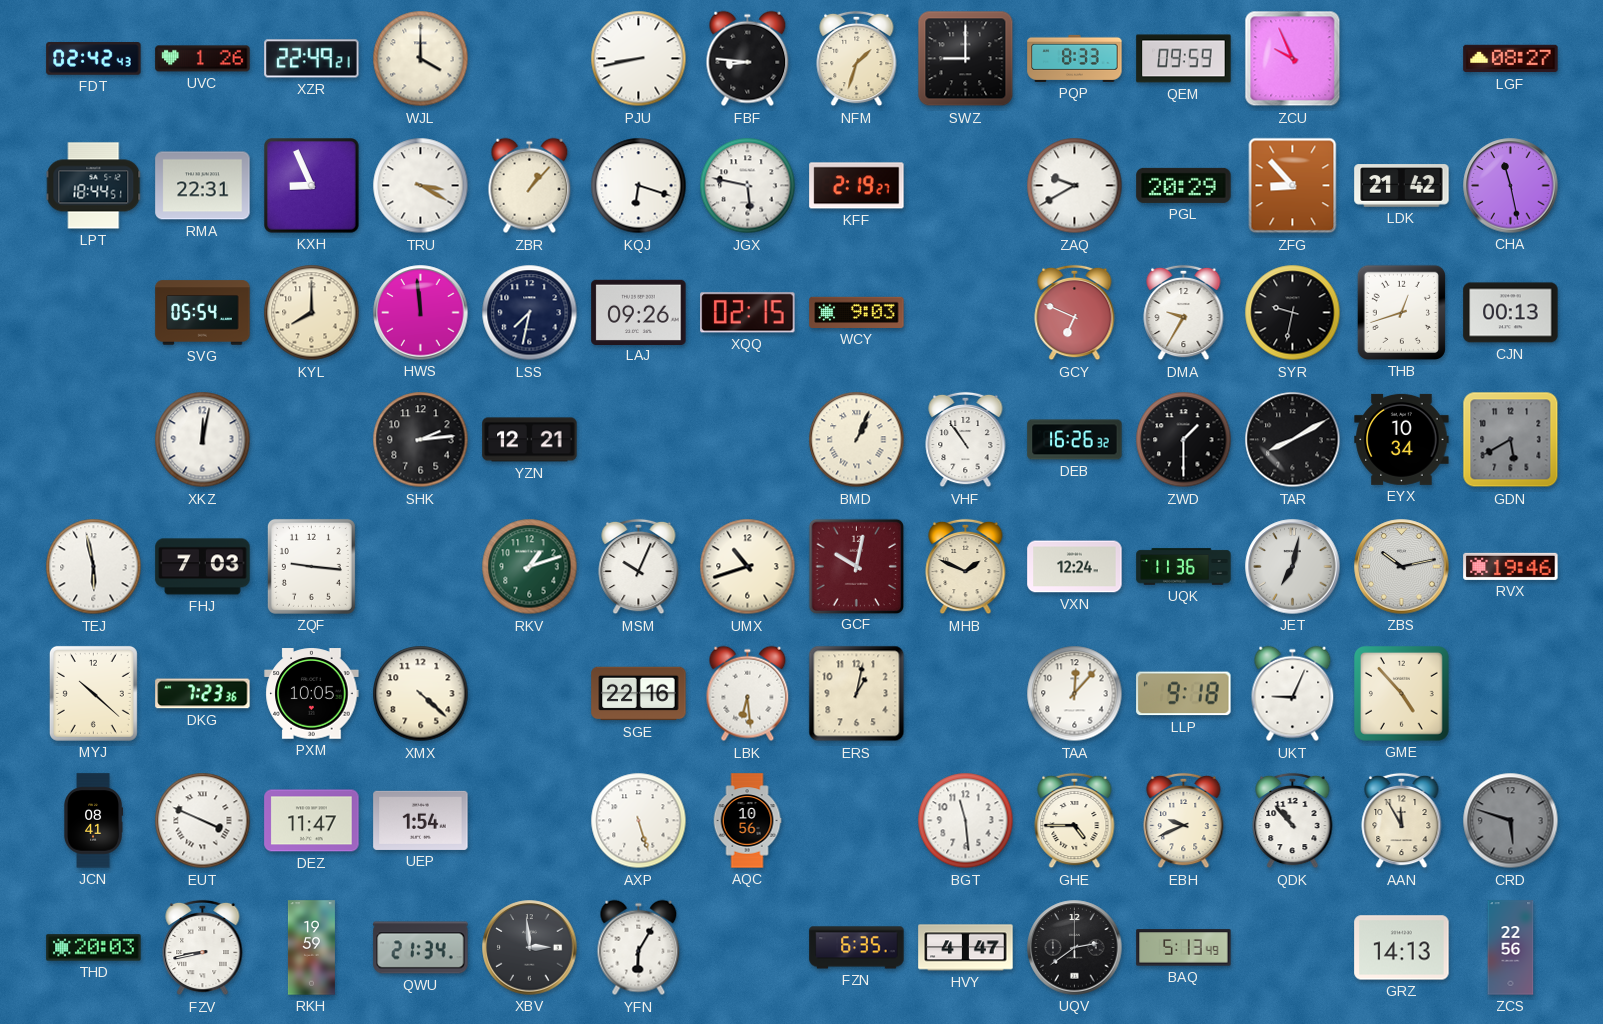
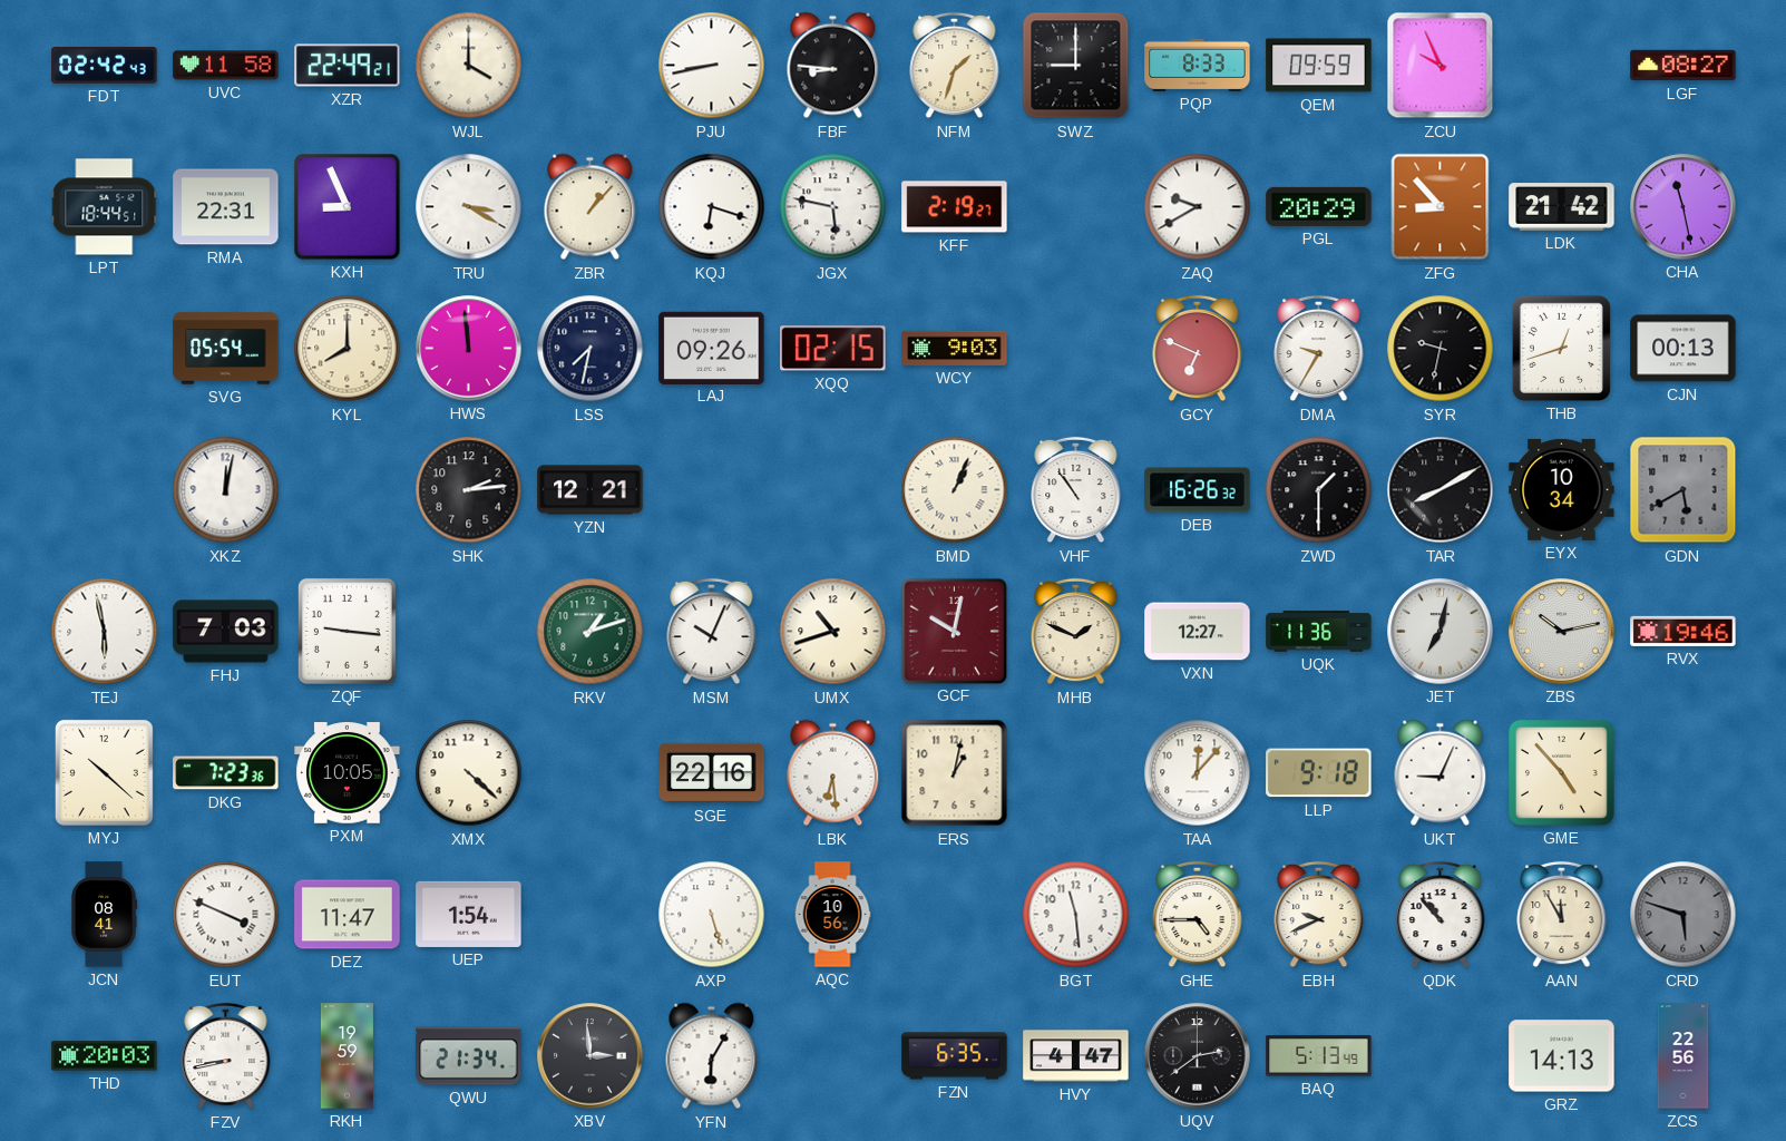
UVC: 1:26 -> 11:58
VXN: 12:24 -> 12:27
